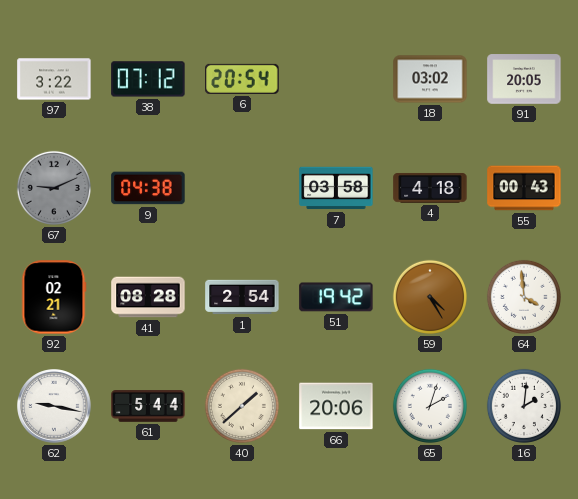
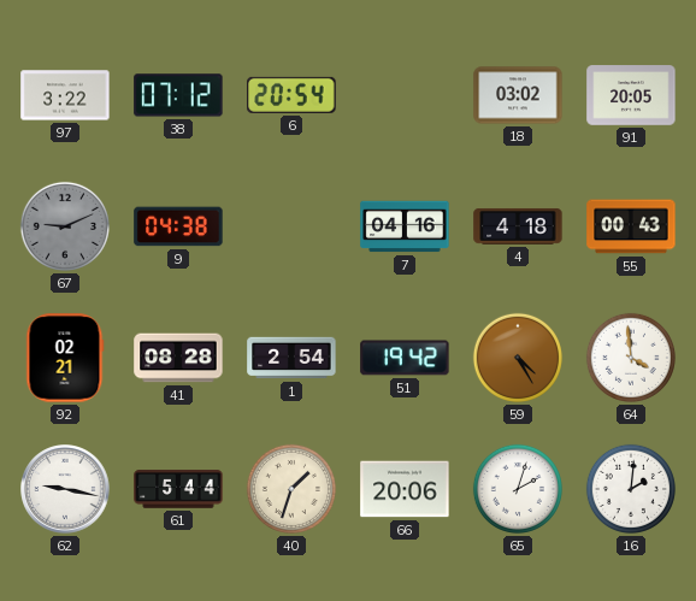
7: 03:58 -> 04:16
40: 1:38 -> 1:33
